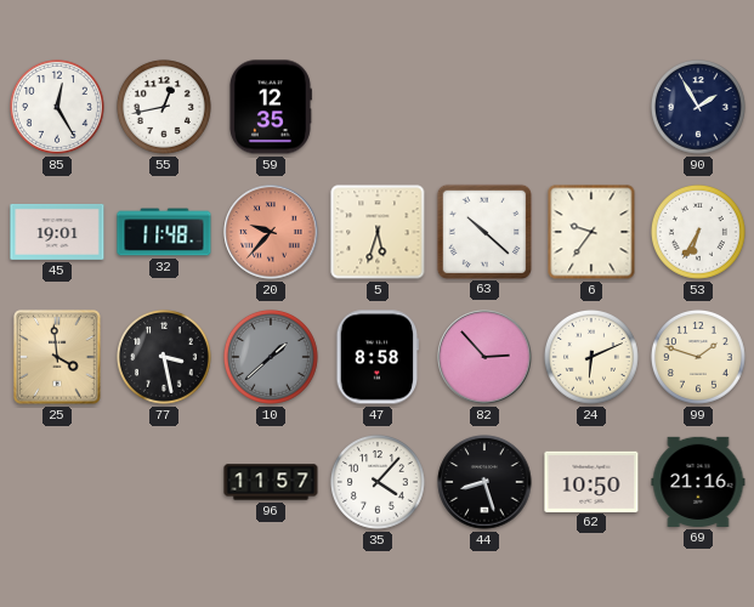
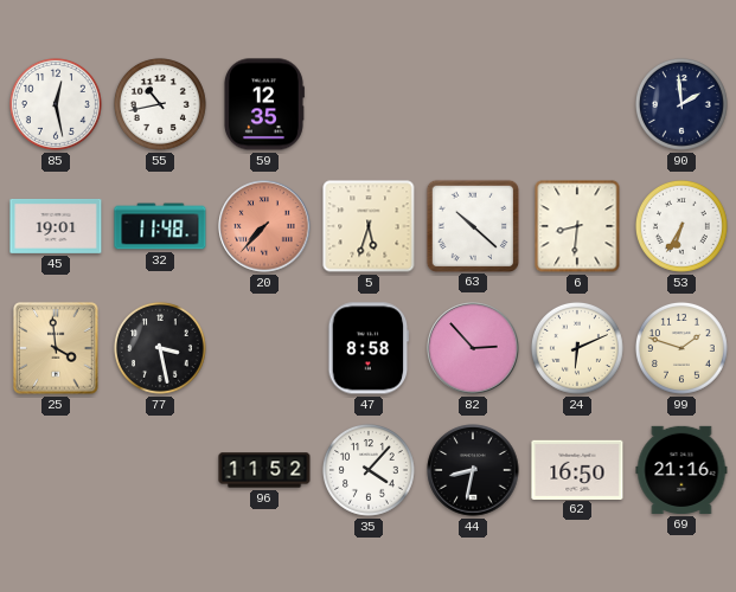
85: 12:25 -> 12:28
55: 12:43 -> 10:43
90: 1:55 -> 1:59
20: 9:37 -> 7:37
6: 9:36 -> 8:31
10: 1:38 -> none
96: 11:57 -> 11:52
44: 8:27 -> 8:32
62: 10:50 -> 16:50
